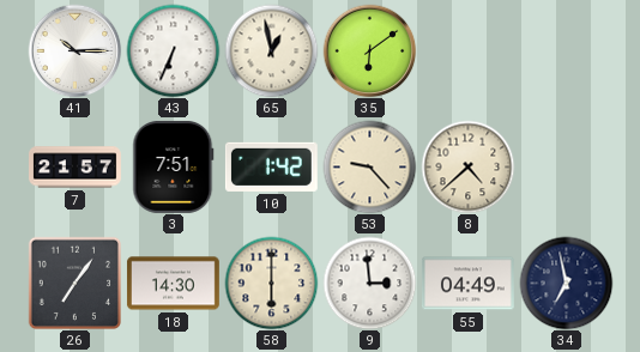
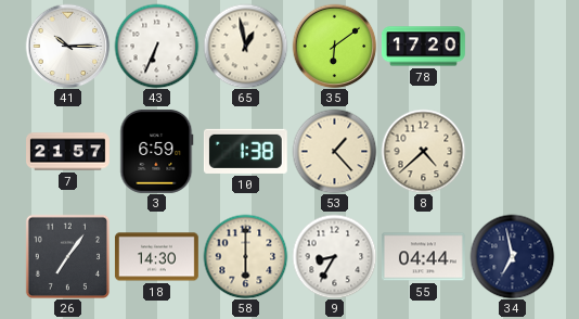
78: none -> 17:20
3: 7:51 -> 6:59
10: 1:42 -> 1:38
53: 9:23 -> 1:23
9: 2:59 -> 8:35
55: 04:49 -> 04:44
